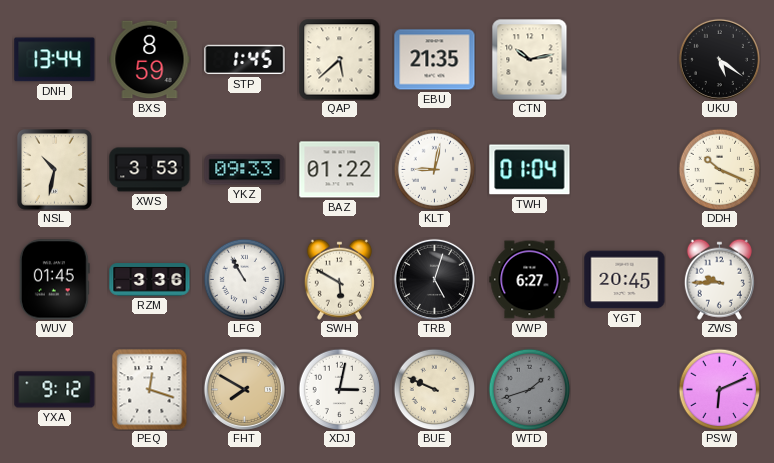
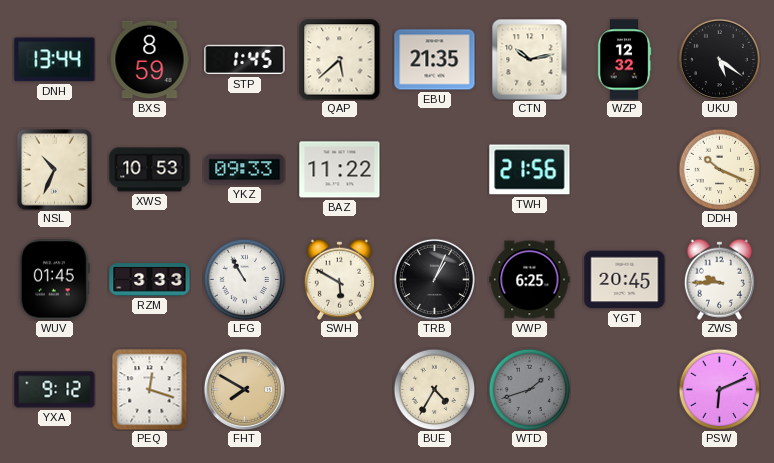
WZP: none -> 12:32
NSL: 10:32 -> 10:34
XWS: 3:53 -> 10:53
BAZ: 01:22 -> 11:22
KLT: 9:02 -> none
TWH: 01:04 -> 21:56
RZM: 3:36 -> 3:33
TRB: 5:03 -> 1:04
VWP: 6:27 -> 6:25
XDJ: 3:02 -> none
BUE: 9:49 -> 4:35
